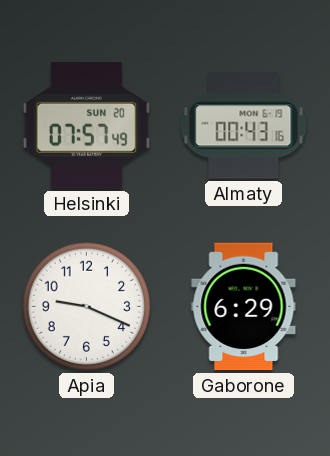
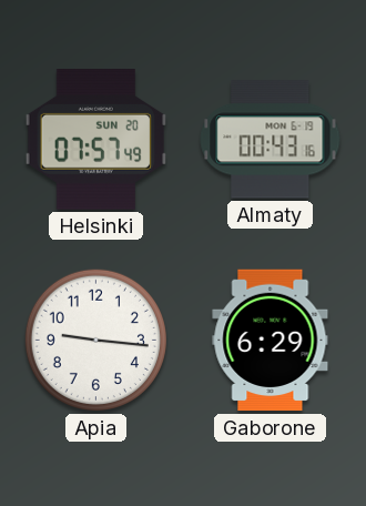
Apia: 9:19 -> 9:16
